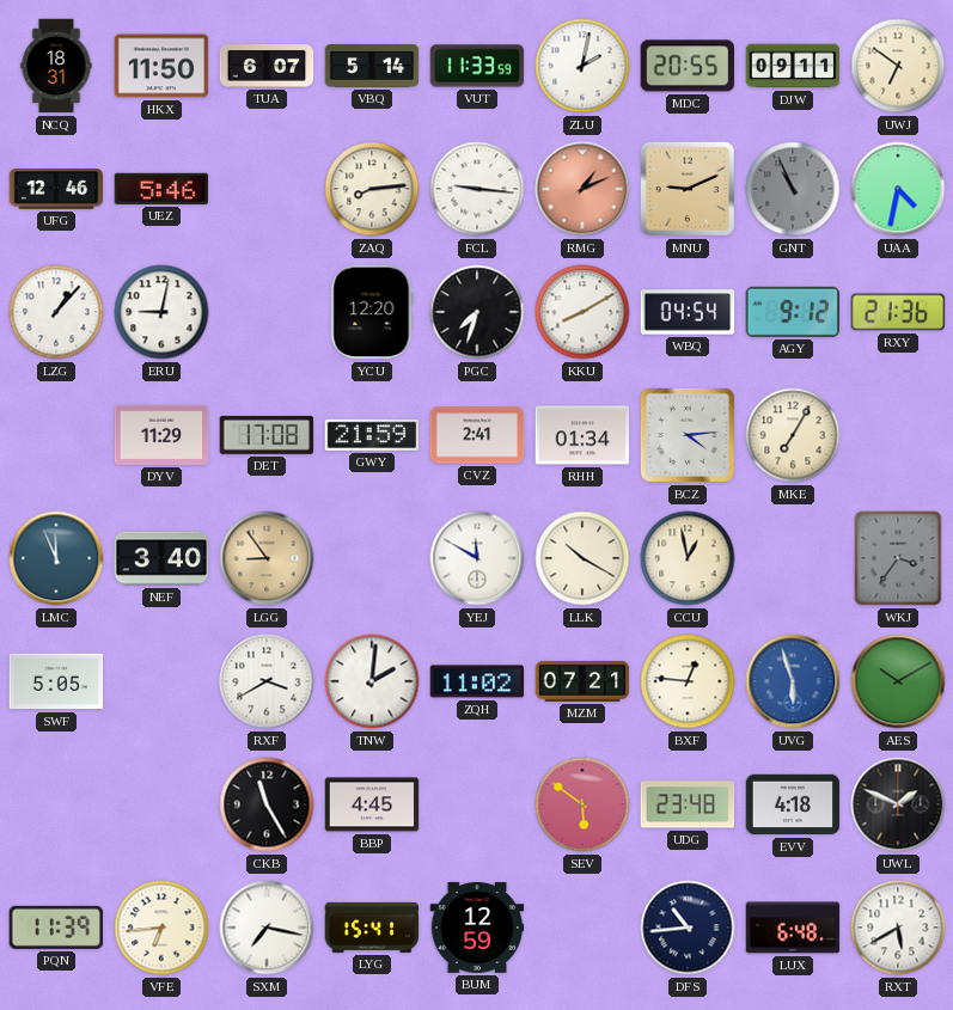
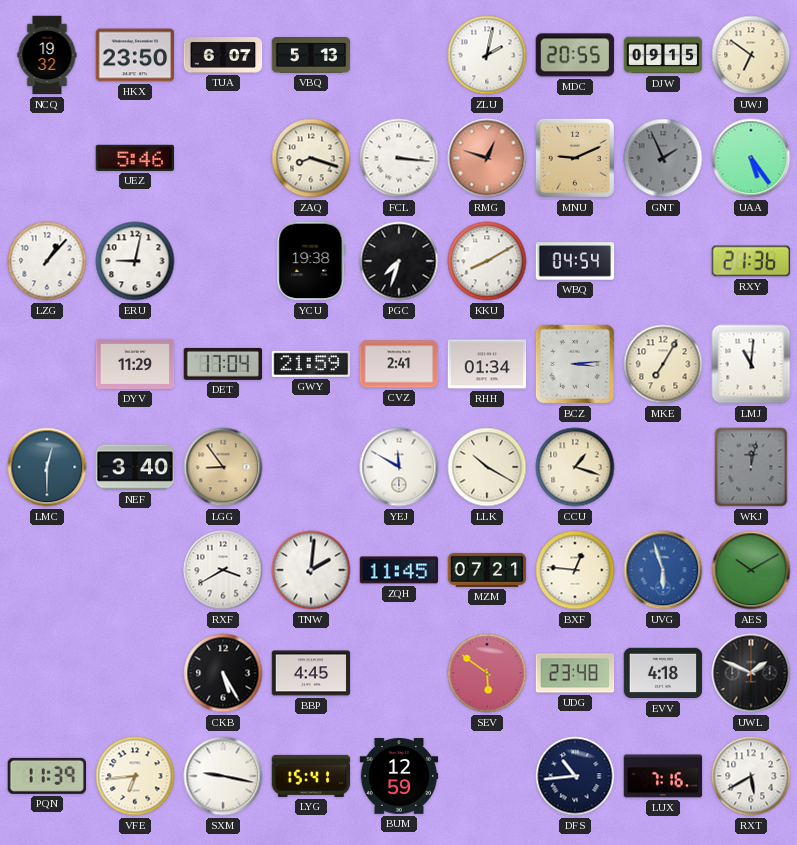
NCQ: 18:31 -> 19:32
HKX: 11:50 -> 23:50
VBQ: 5:14 -> 5:13
VUT: 11:33 -> none
DJW: 09:11 -> 09:15
UFG: 12:46 -> none
ZAQ: 8:14 -> 8:18
FCL: 9:16 -> 3:16
RMG: 1:11 -> 12:48
GNT: 10:56 -> 1:56
UAA: 4:32 -> 5:24
YCU: 12:20 -> 19:38
AGY: 9:12 -> none
DET: 17:08 -> 17:04
BCZ: 4:14 -> 3:14
LMJ: none -> 11:01
LMC: 11:56 -> 12:30
CCU: 12:58 -> 1:18
WKJ: 3:36 -> 12:02
SWF: 5:05 -> none
ZQH: 11:02 -> 11:45
CKB: 11:25 -> 5:25
SXM: 7:17 -> 9:17
LUX: 6:48 -> 7:16
